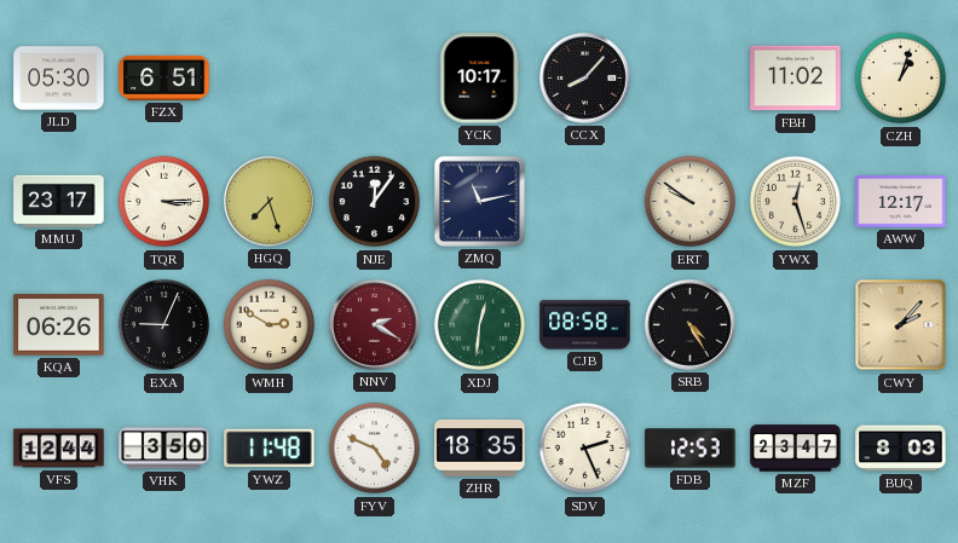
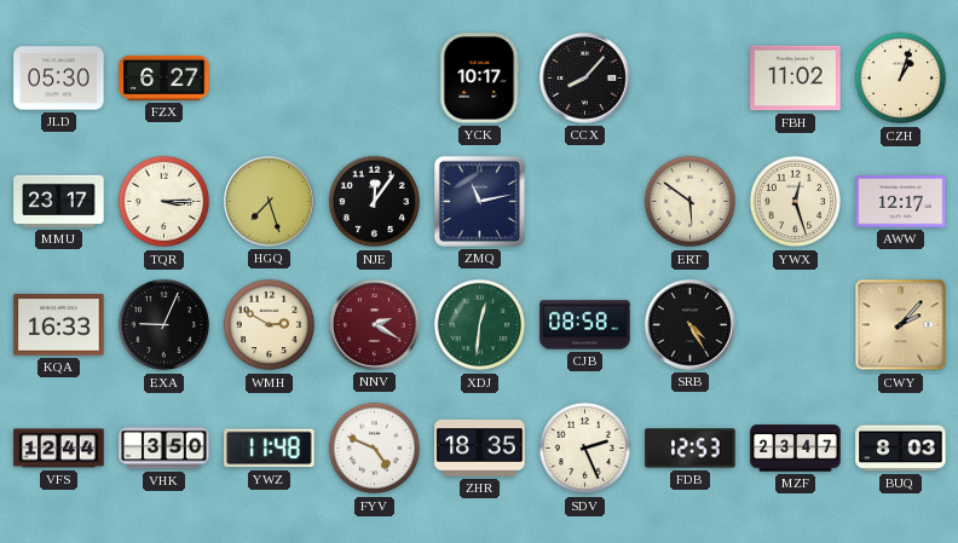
FZX: 6:51 -> 6:27
ERT: 9:51 -> 5:51
KQA: 06:26 -> 16:33
